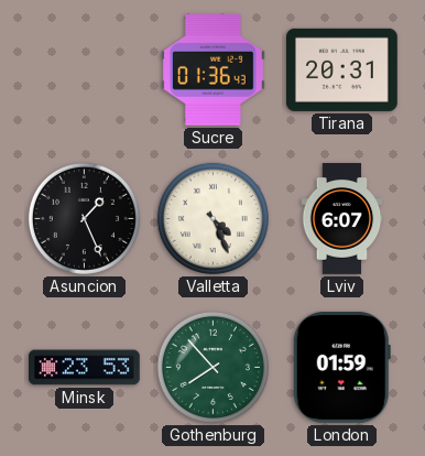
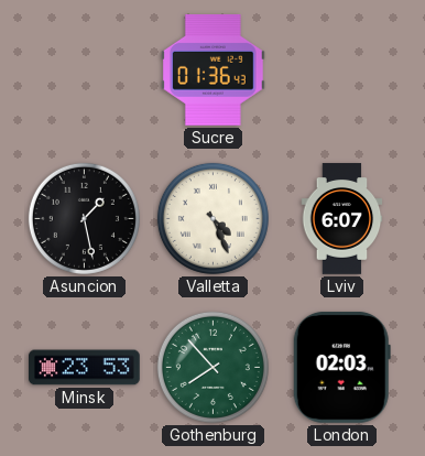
Tirana: 20:31 -> none
Asuncion: 1:26 -> 1:28
London: 01:59 -> 02:03
